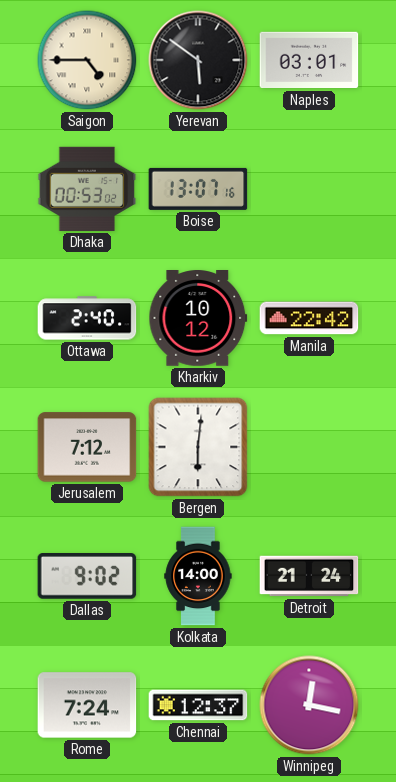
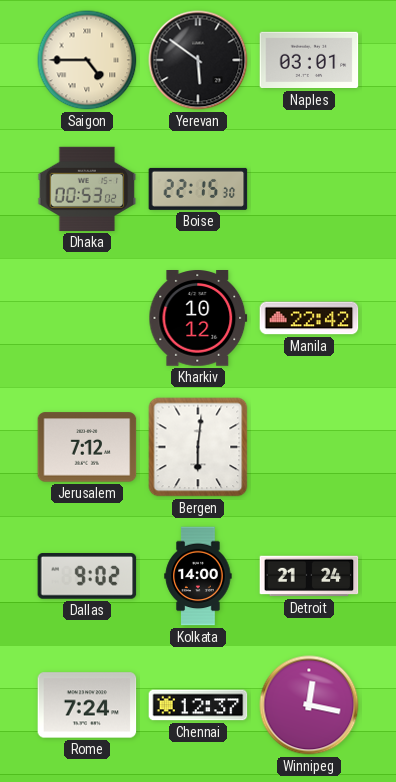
Boise: 13:07 -> 22:15
Ottawa: 2:40 -> none
